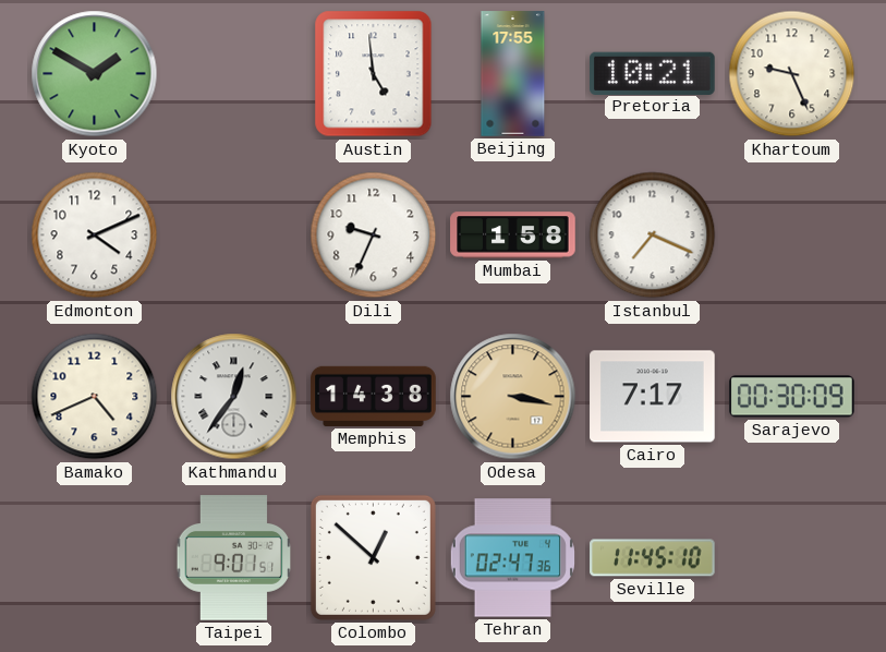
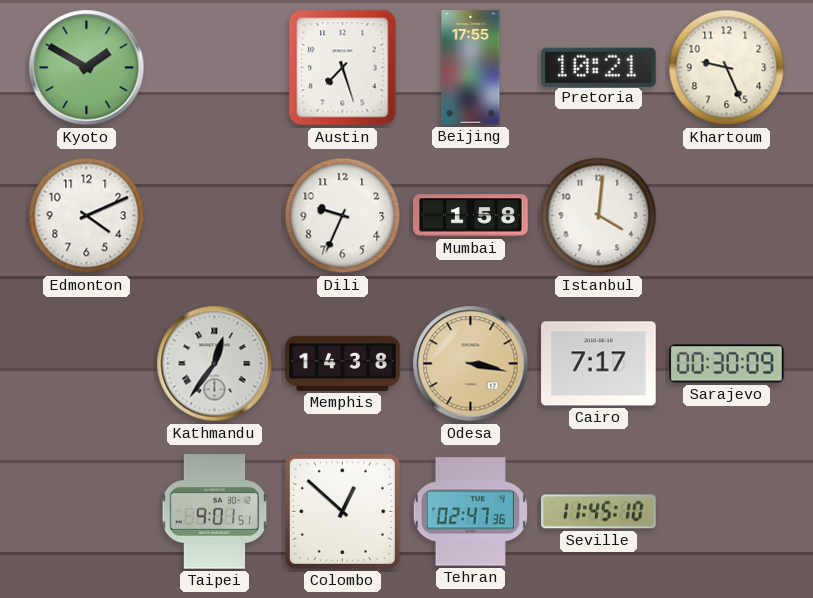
Austin: 4:59 -> 7:27
Istanbul: 7:19 -> 4:01
Bamako: 4:41 -> none
